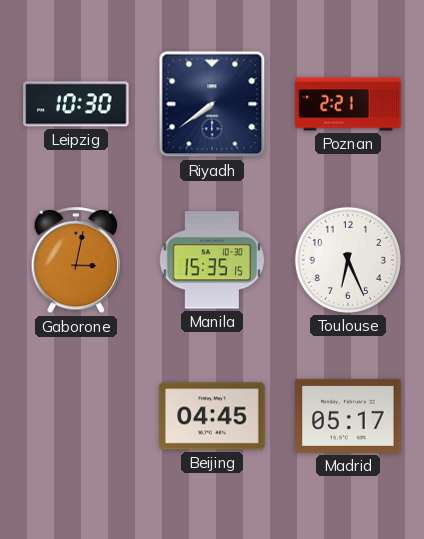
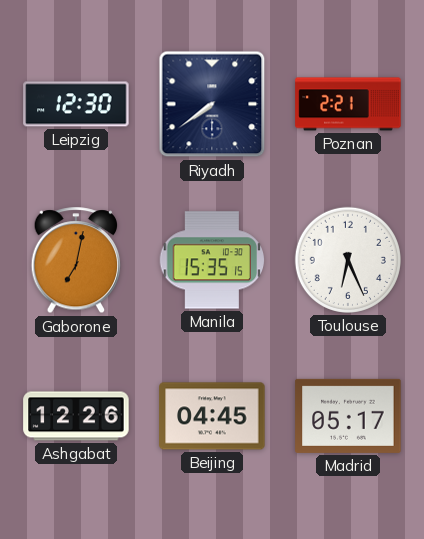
Leipzig: 10:30 -> 12:30
Gaborone: 3:02 -> 7:02
Ashgabat: none -> 12:26
